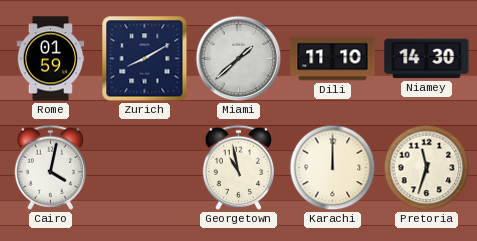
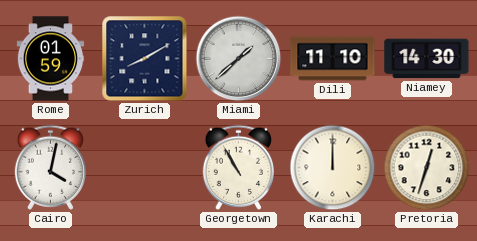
Georgetown: 10:58 -> 10:55
Pretoria: 11:33 -> 12:33
